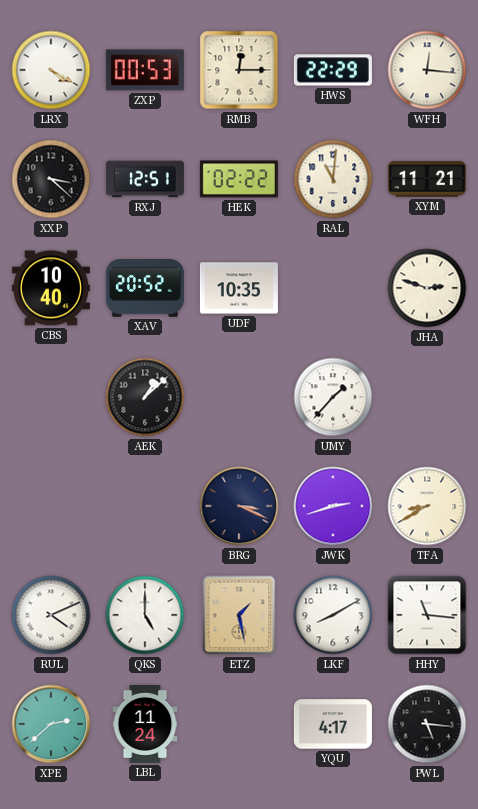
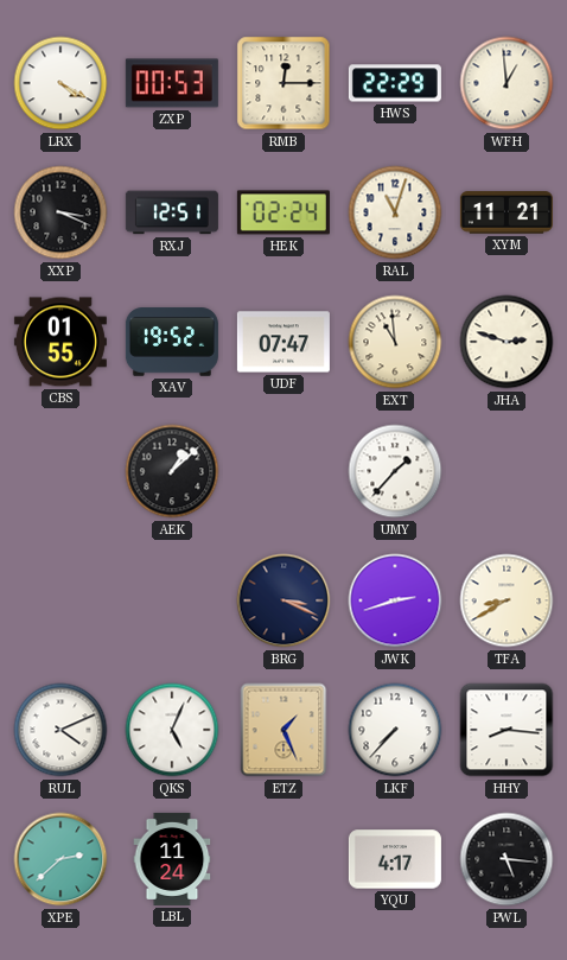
WFH: 12:16 -> 12:59
XXP: 3:22 -> 3:19
HEK: 02:22 -> 02:24
RAL: 11:01 -> 11:03
CBS: 10:40 -> 01:55
XAV: 20:52 -> 19:52
UDF: 10:35 -> 07:47
EXT: none -> 10:59
QKS: 5:00 -> 5:04
ETZ: 1:28 -> 1:26
LKF: 8:10 -> 7:37
HHY: 11:16 -> 8:16
